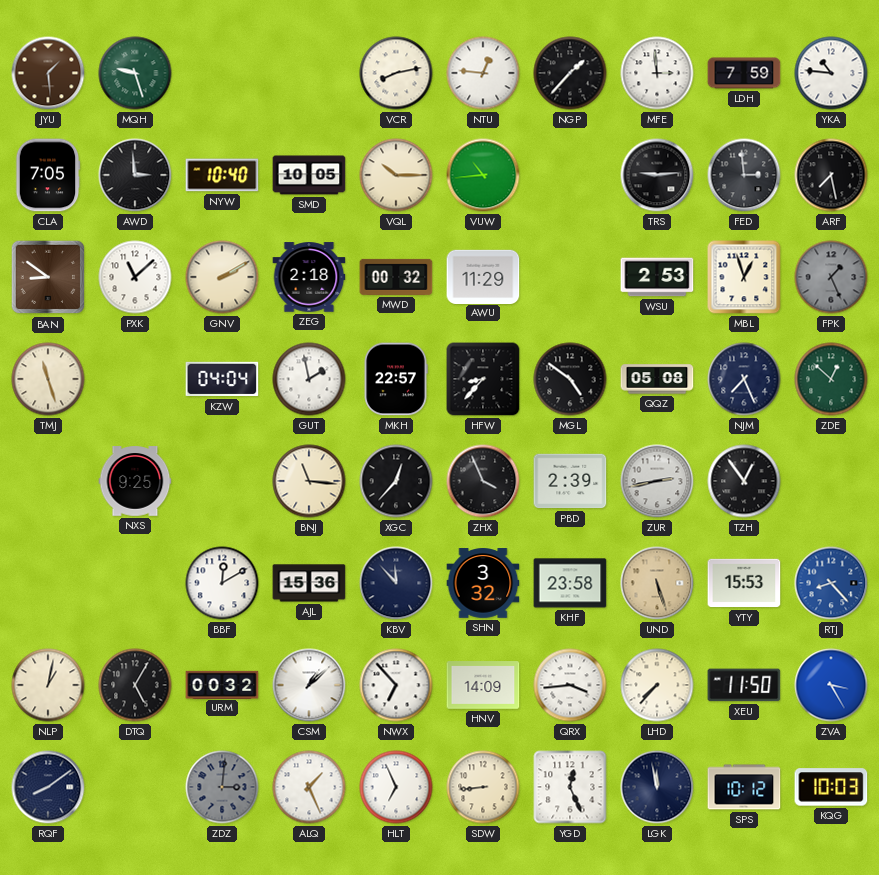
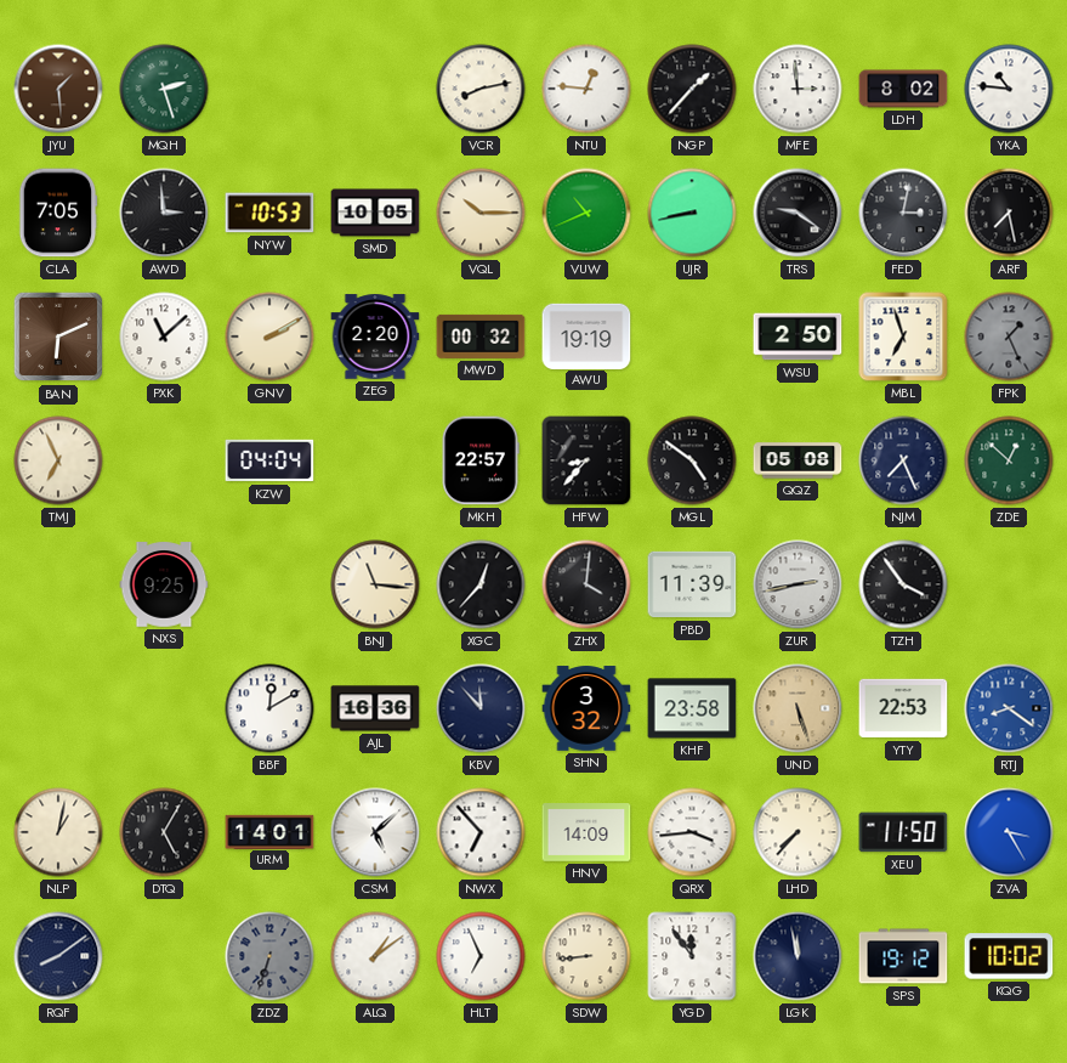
MQH: 9:27 -> 2:27
LDH: 7:59 -> 8:02
NYW: 10:40 -> 10:53
VUW: 10:44 -> 10:41
UJR: none -> 8:43
TRS: 9:14 -> 9:21
FED: 2:59 -> 3:02
BAN: 8:51 -> 6:11
ZEG: 2:18 -> 2:20
AWU: 11:29 -> 19:19
WSU: 2:53 -> 2:50
MBL: 12:57 -> 6:57
TMJ: 11:27 -> 6:56
GUT: 1:58 -> none
ZHX: 3:56 -> 4:01
PBD: 2:39 -> 11:39
TZH: 12:54 -> 3:54
AJL: 15:36 -> 16:36
YTY: 15:53 -> 22:53
RTJ: 8:23 -> 8:21
URM: 00:32 -> 14:01
CSM: 1:08 -> 5:08
ZDZ: 3:01 -> 6:33
ALQ: 1:26 -> 1:09
YGD: 12:26 -> 11:54
SPS: 10:12 -> 19:12
KQG: 10:03 -> 10:02
